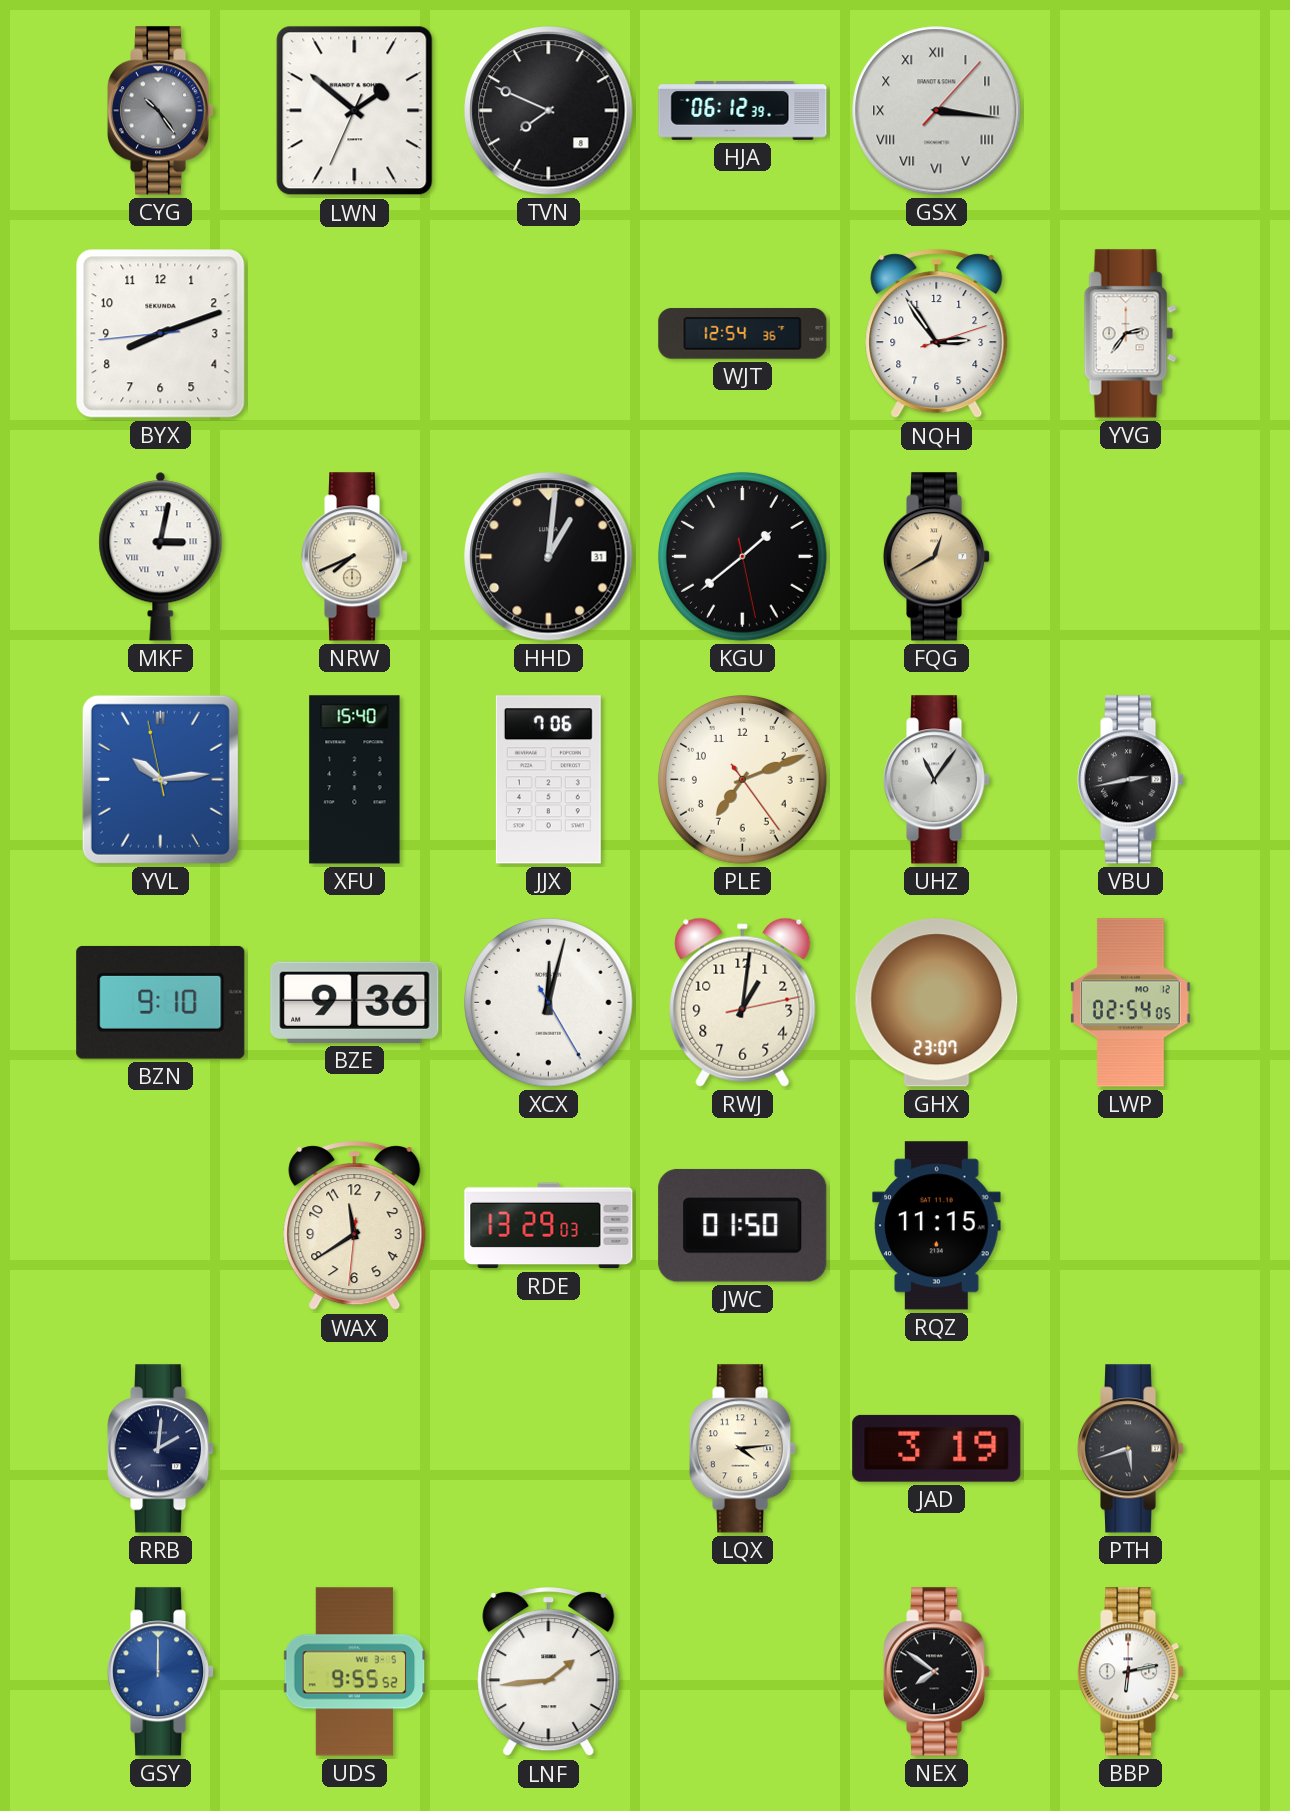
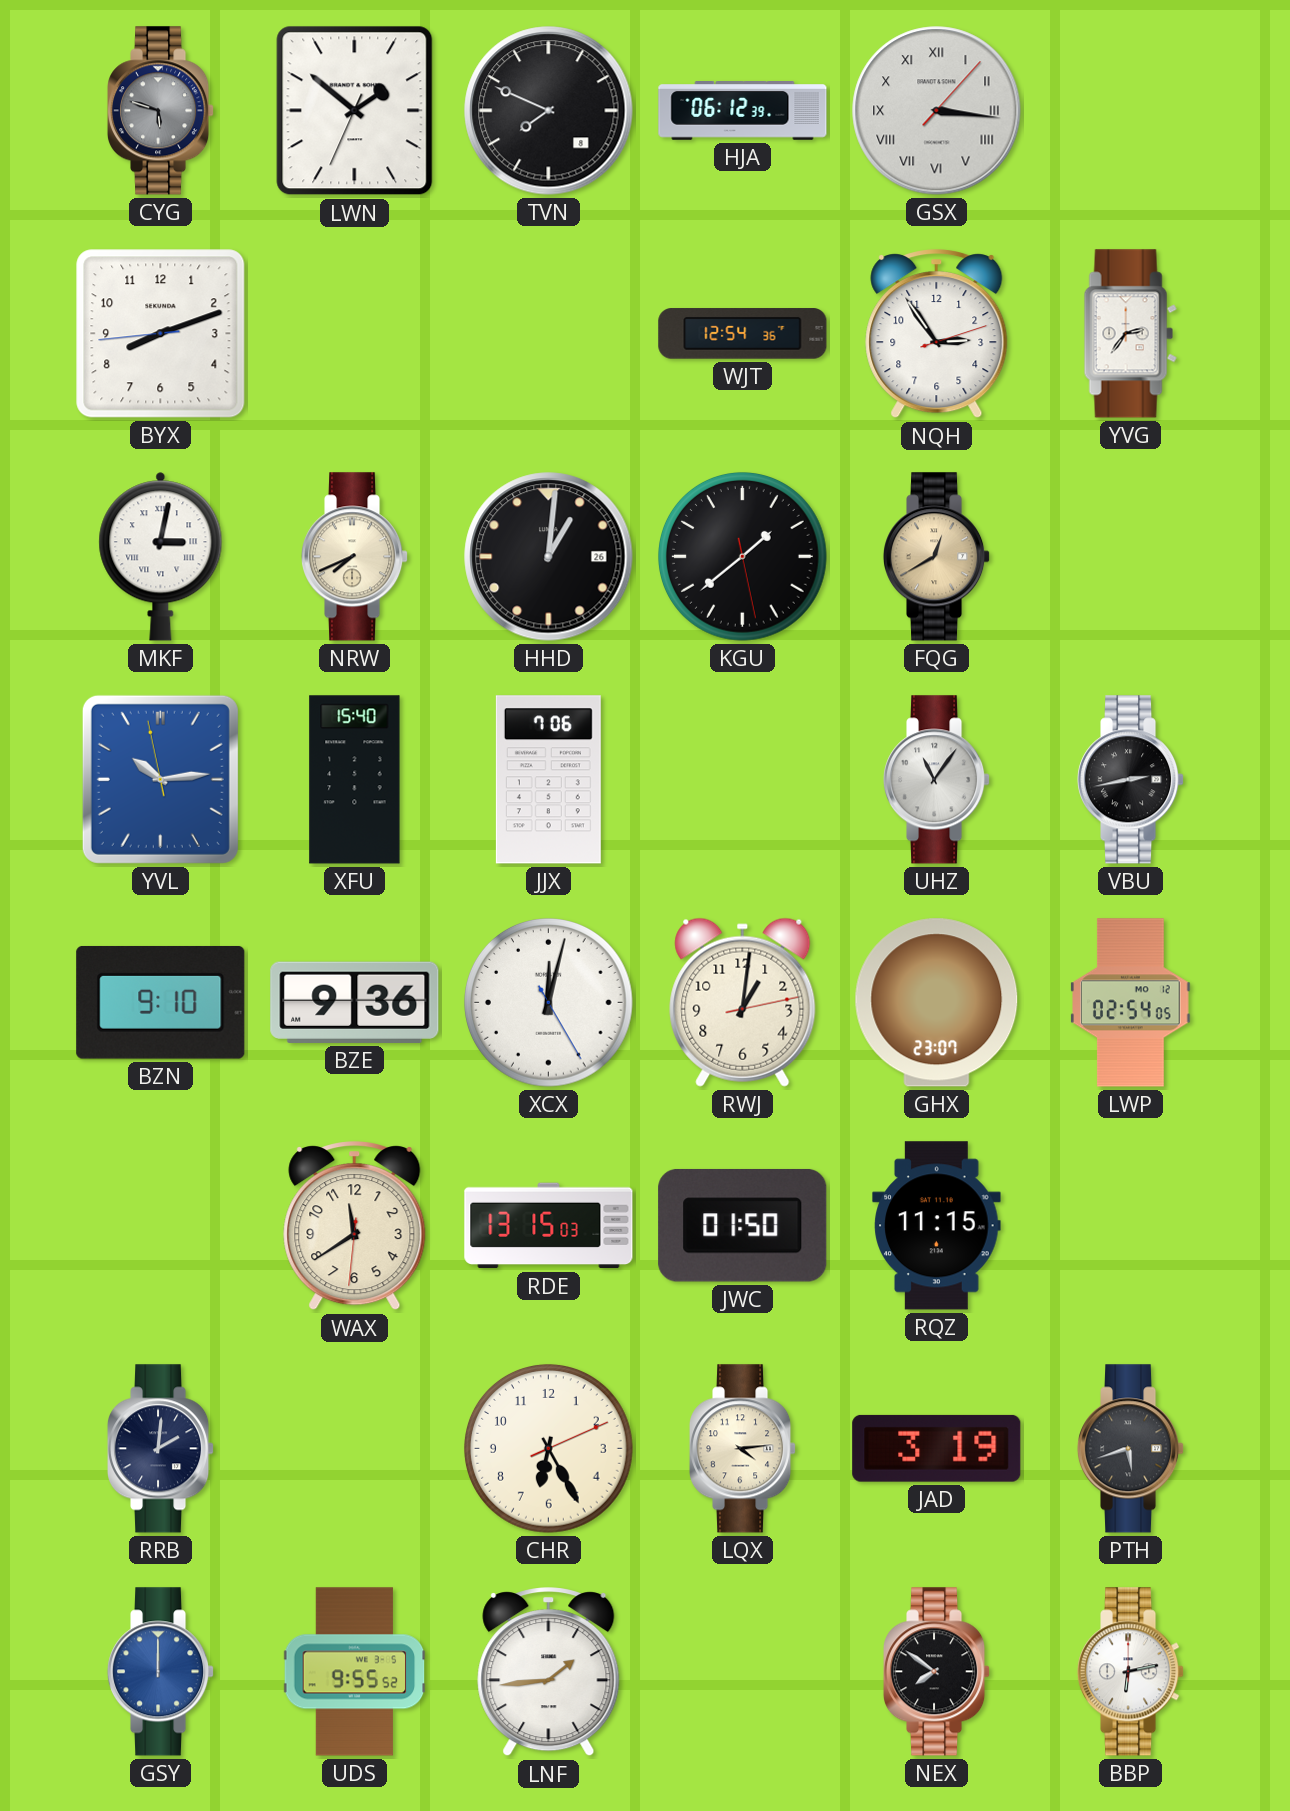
CYG: 10:24 -> 5:48
HHD date: 31 -> 26
PLE: 7:11 -> none
RDE: 13:29 -> 13:15
CHR: none -> 6:25
